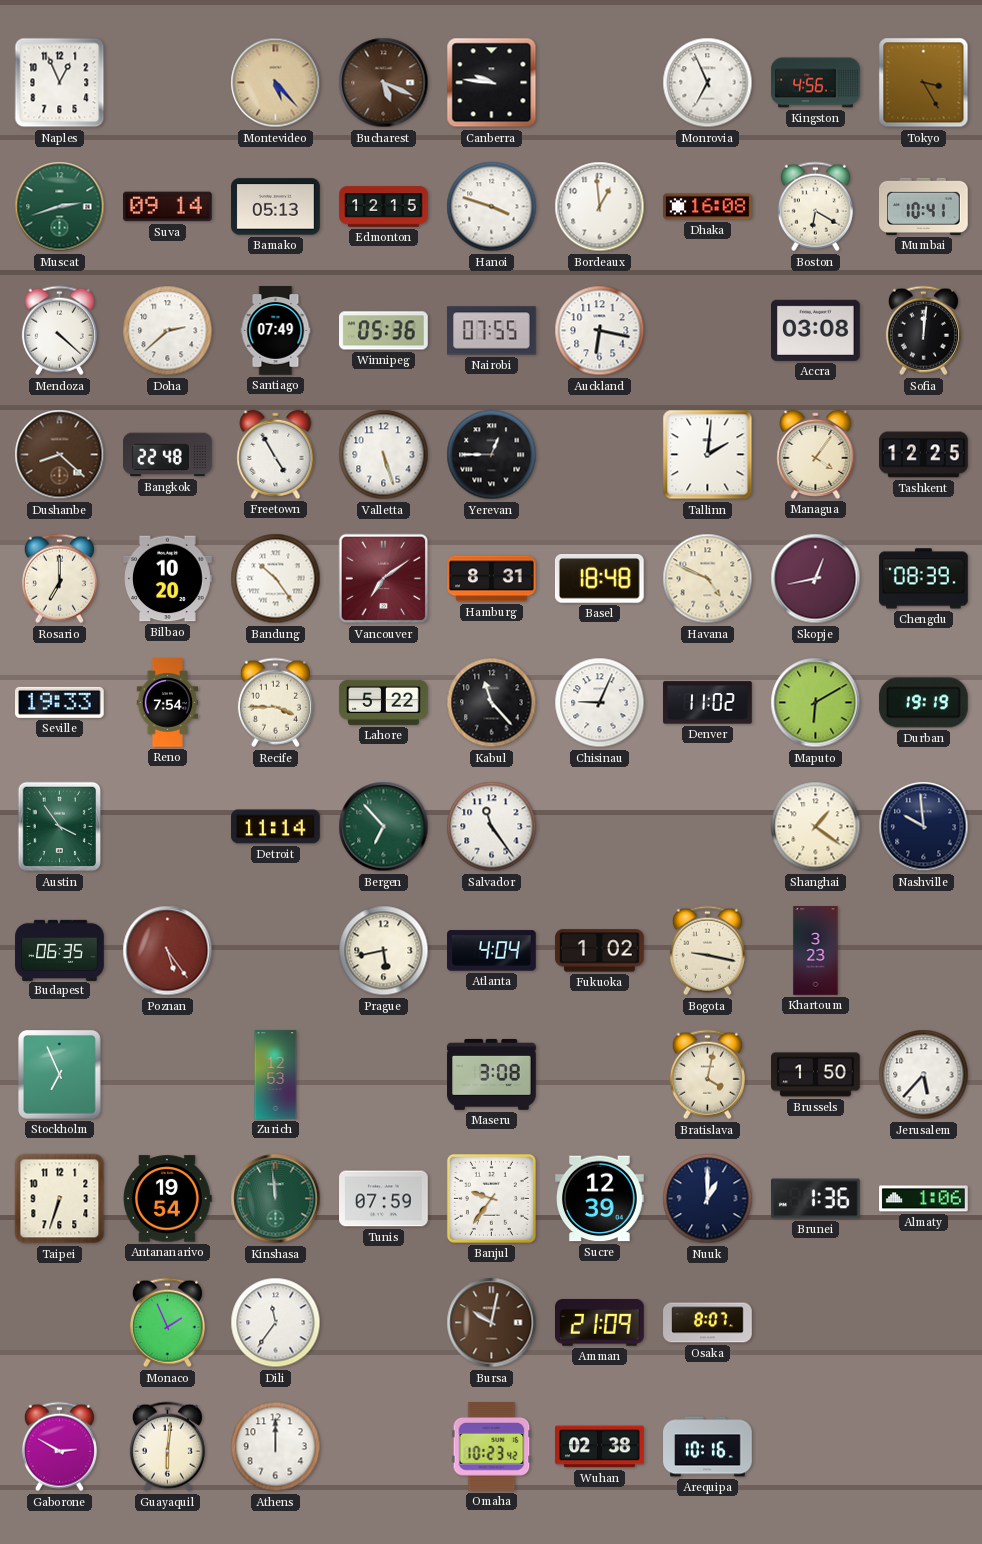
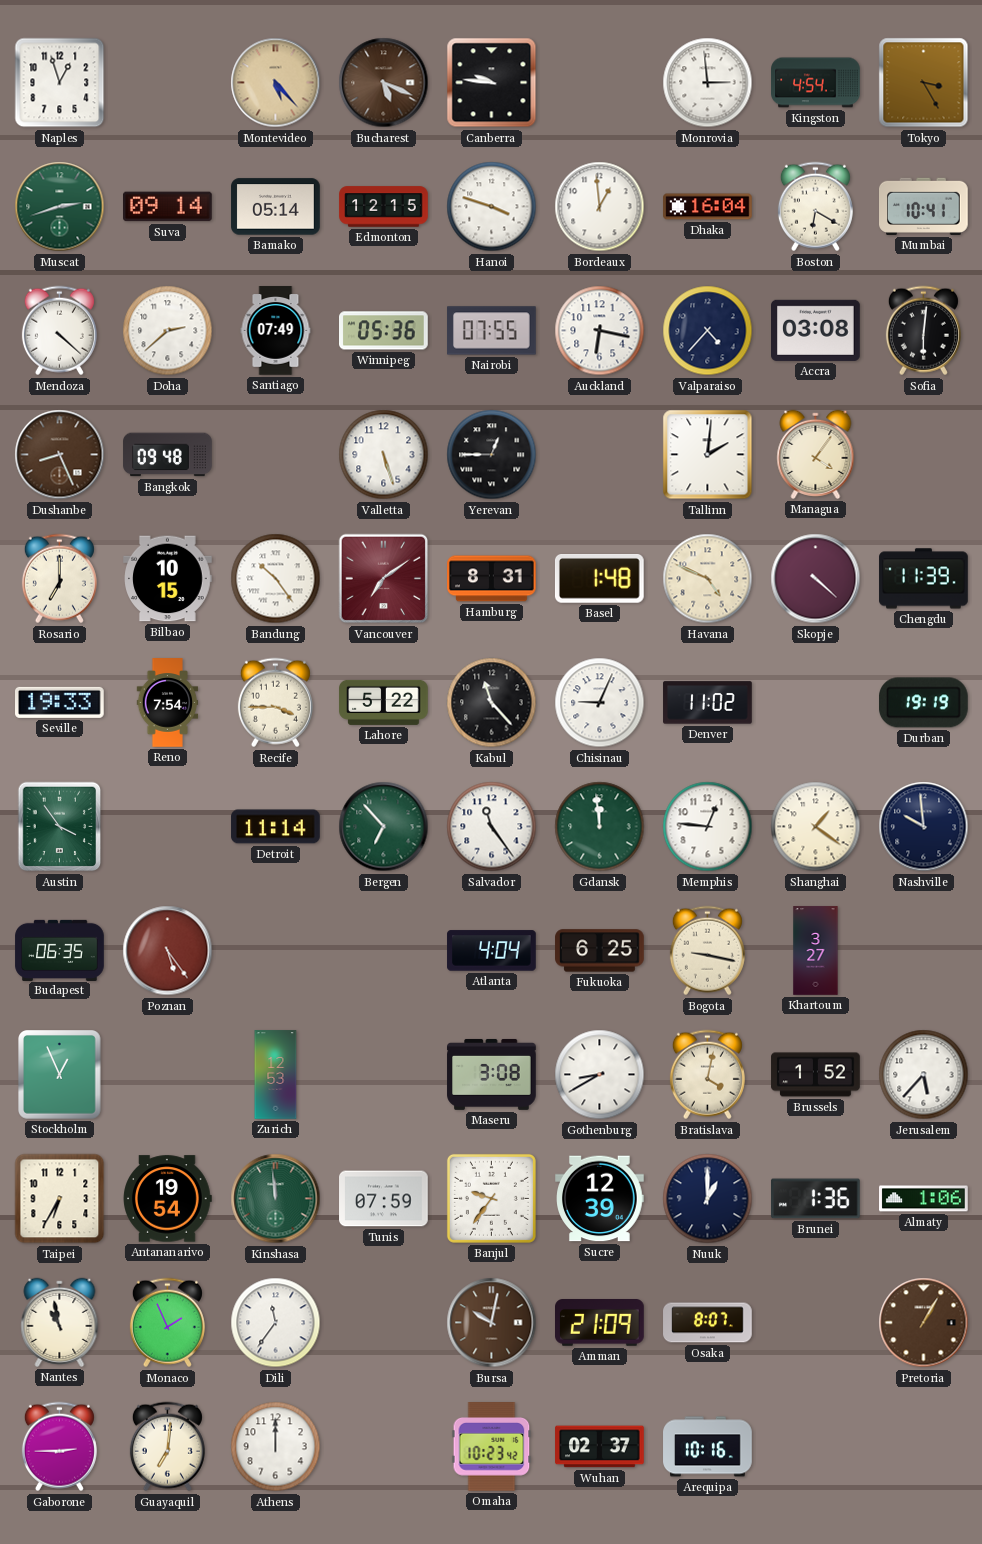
Naples: 12:56 -> 12:57
Monrovia: 6:56 -> 2:59
Kingston: 4:56 -> 4:54
Bamako: 05:13 -> 05:14
Dhaka: 16:08 -> 16:04
Valparaiso: none -> 4:37
Sofia: 12:01 -> 6:01
Dushanbe: 8:22 -> 8:26
Bangkok: 22:48 -> 09:48
Freetown: 4:55 -> none
Tashkent: 12:25 -> none
Bilbao: 10:20 -> 10:15
Basel: 18:48 -> 1:48
Skopje: 12:43 -> 4:22
Chengdu: 08:39 -> 11:39
Maputo: 6:10 -> none
Gdansk: none -> 11:59
Memphis: none -> 12:46
Prague: 5:43 -> none
Fukuoka: 1:02 -> 6:25
Khartoum: 3:23 -> 3:27
Stockholm: 6:56 -> 12:56
Gothenburg: none -> 8:40
Brussels: 1:50 -> 1:52
Taipei: 6:33 -> 6:35
Nantes: none -> 10:58
Pretoria: none -> 1:05
Gaborone: 2:50 -> 2:45
Guayaquil: 6:01 -> 7:01
Wuhan: 02:38 -> 02:37
